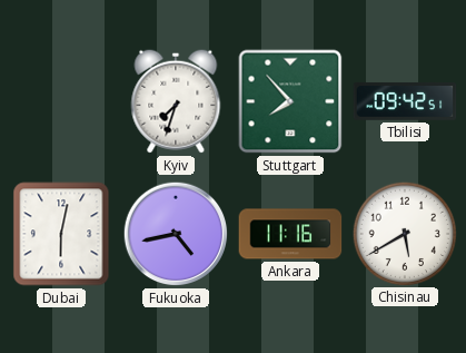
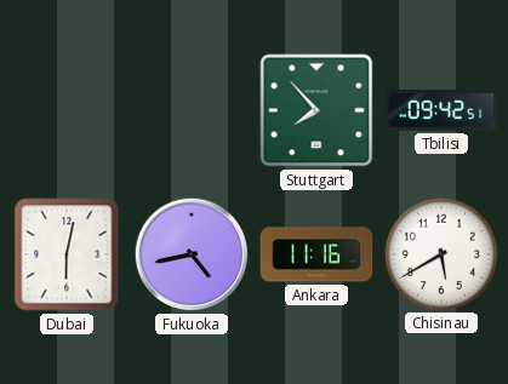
Kyiv: 7:33 -> none
